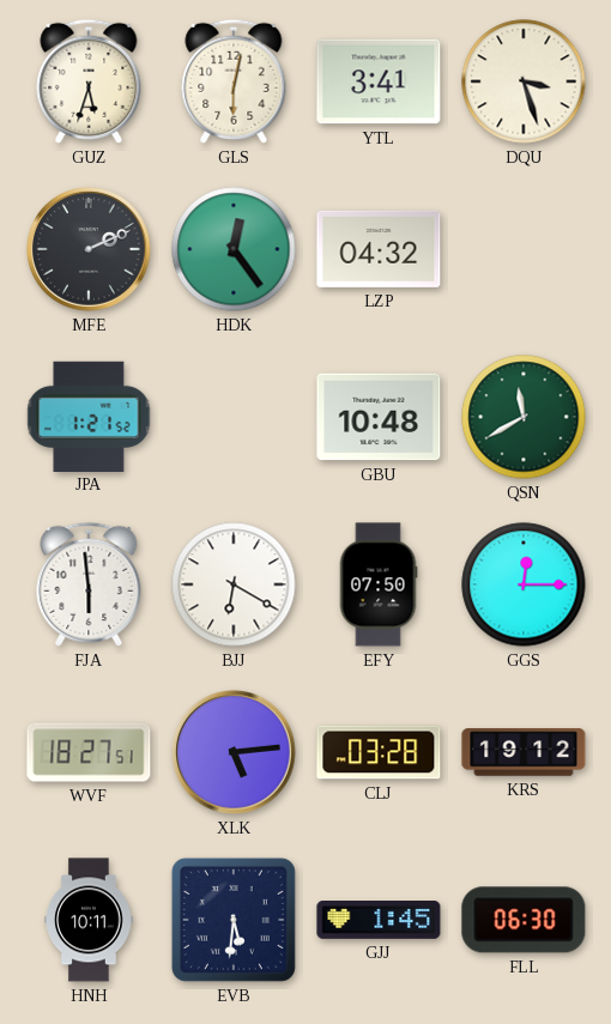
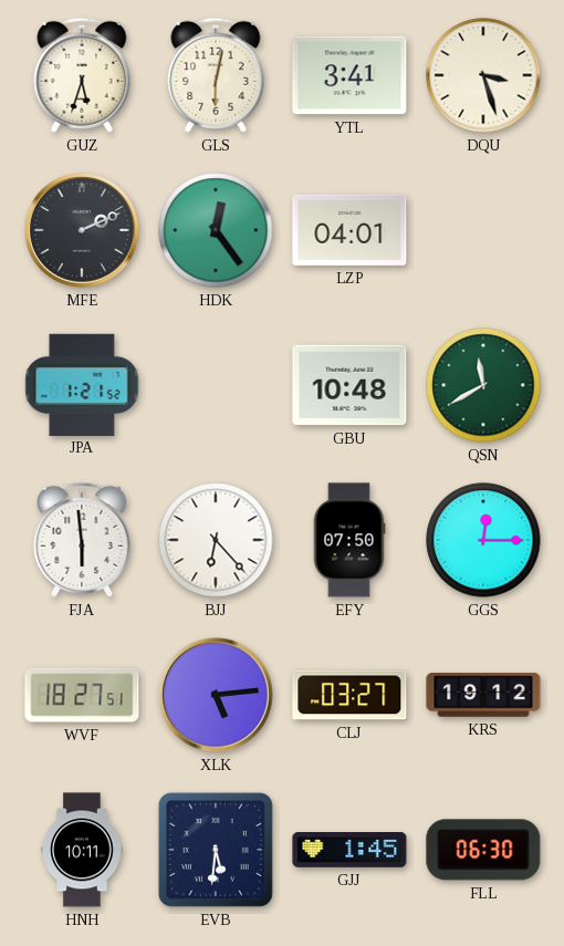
LZP: 04:32 -> 04:01
BJJ: 6:20 -> 6:23
CLJ: 03:28 -> 03:27
